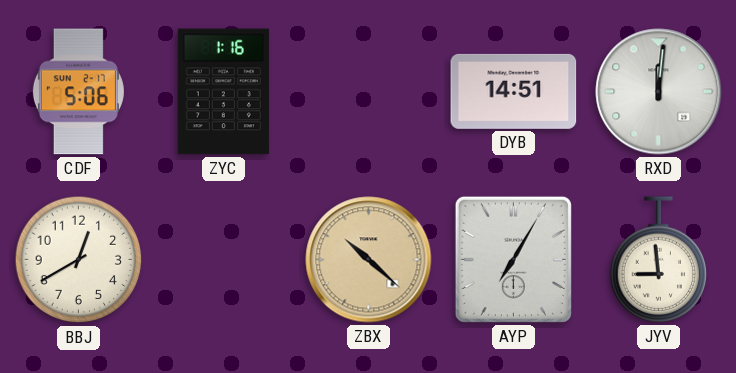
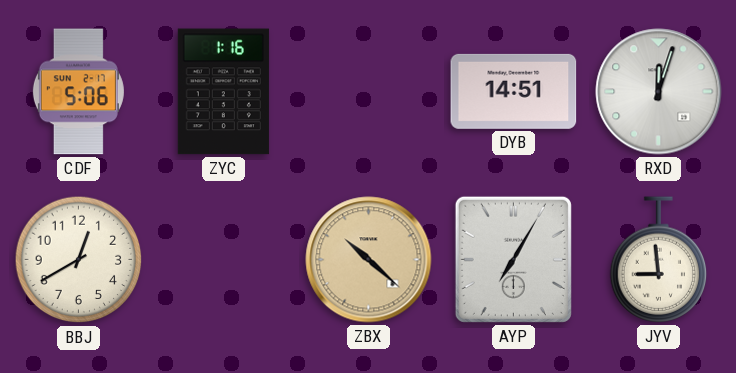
RXD: 12:01 -> 12:03
